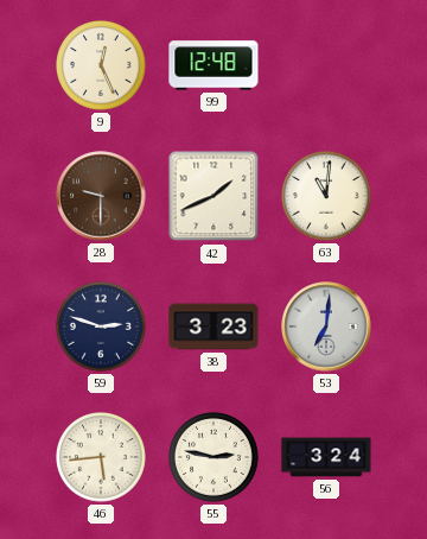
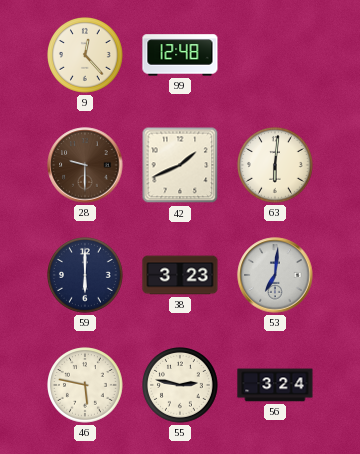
9: 12:26 -> 12:23
63: 11:01 -> 6:01
59: 2:48 -> 6:00
46: 5:44 -> 5:47
